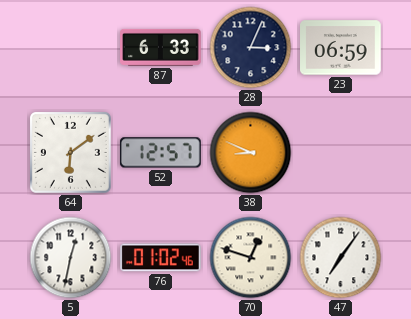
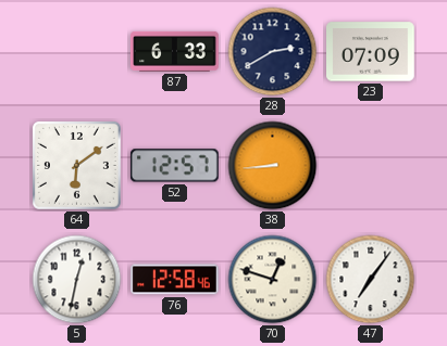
28: 3:04 -> 2:40
23: 06:59 -> 07:09
38: 8:49 -> 8:44
76: 01:02 -> 12:58
